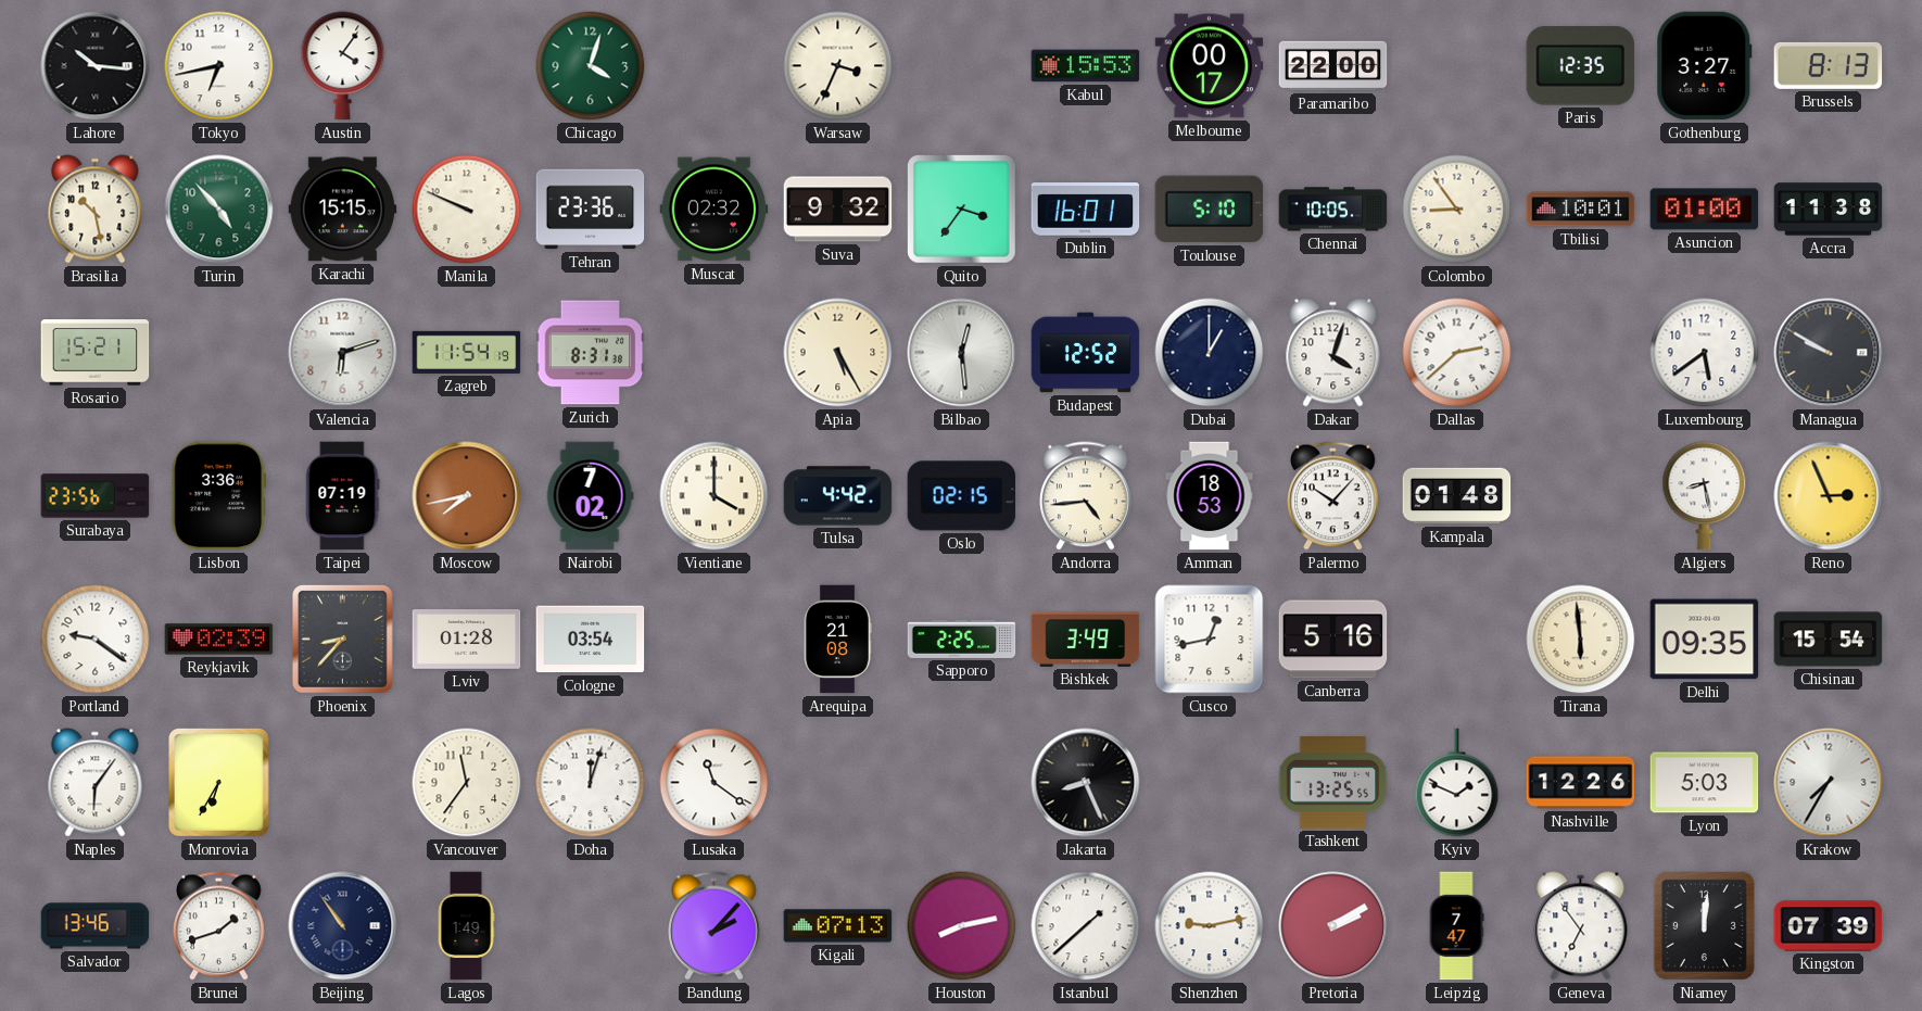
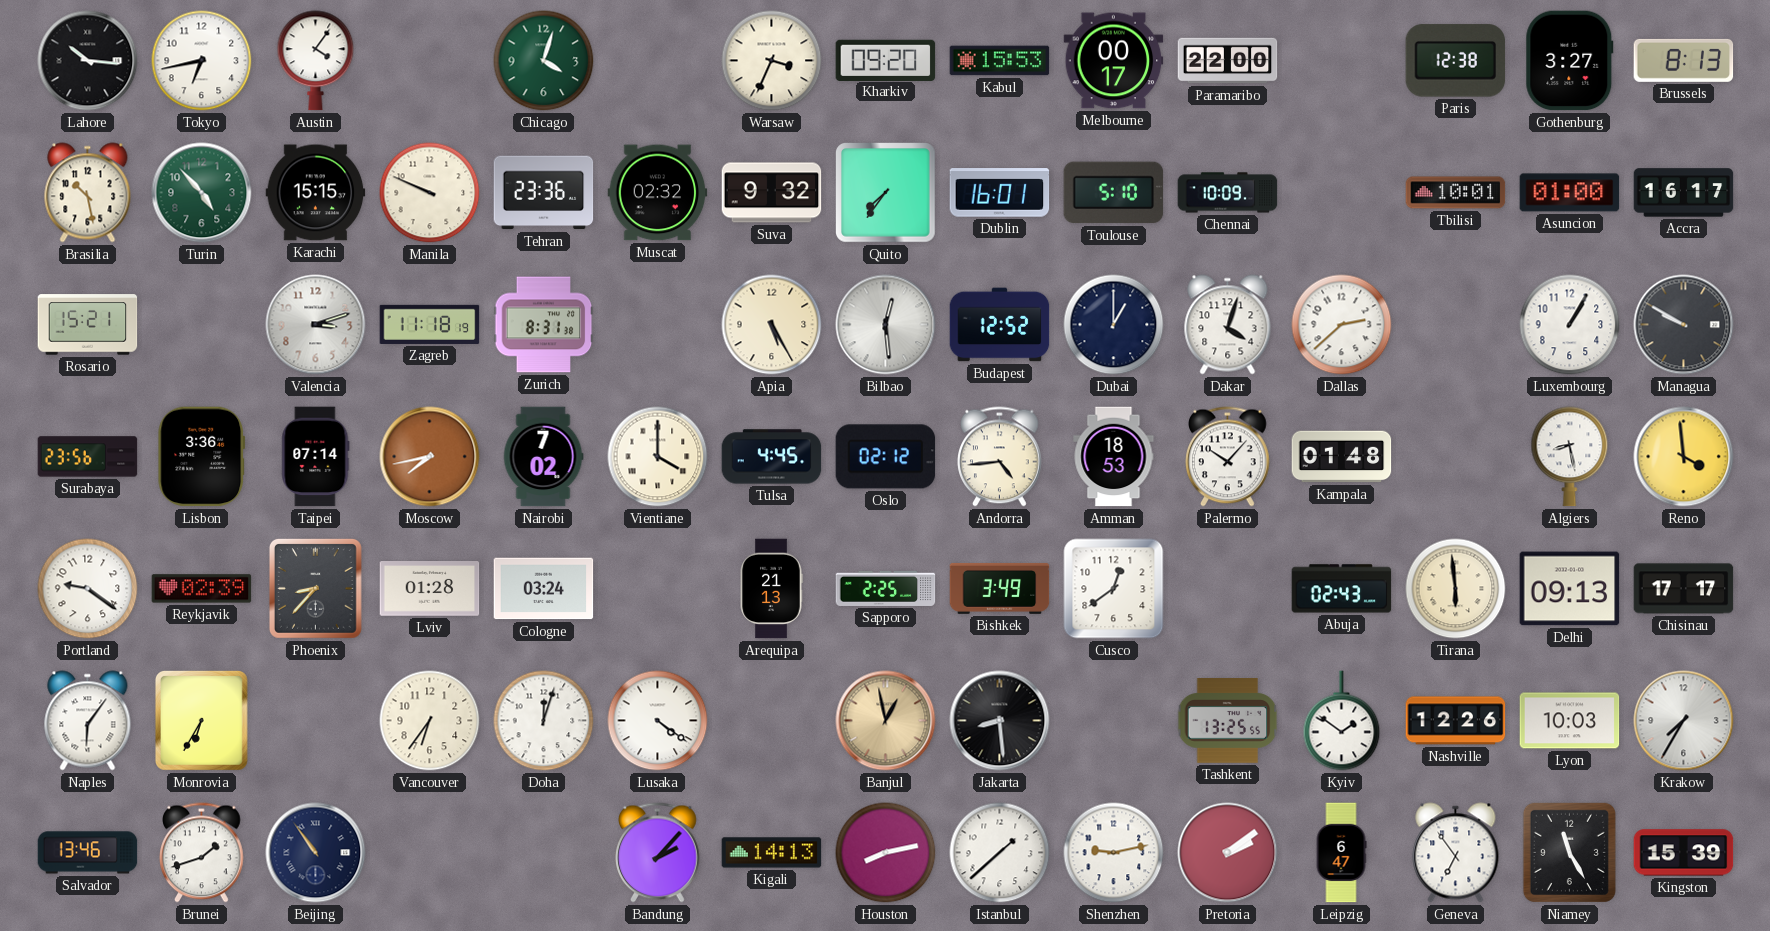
Kharkiv: none -> 09:20
Paris: 12:35 -> 12:38
Quito: 3:36 -> 7:36
Chennai: 10:05 -> 10:09
Colombo: 8:54 -> none
Accra: 11:38 -> 16:17
Valencia: 6:12 -> 3:12
Zagreb: 11:54 -> 11:18
Luxembourg: 5:39 -> 1:05
Taipei: 07:19 -> 07:14
Tulsa: 4:42 -> 4:45
Oslo: 02:15 -> 02:12
Reno: 2:56 -> 3:59
Cologne: 03:54 -> 03:24
Arequipa: 21:08 -> 21:13
Cusco: 12:43 -> 12:39
Canberra: 5:16 -> none
Abuja: none -> 02:43
Delhi: 09:35 -> 09:13
Chisinau: 15:54 -> 17:17
Vancouver: 11:36 -> 6:36
Lusaka: 11:21 -> 4:21
Banjul: none -> 12:58
Jakarta: 8:26 -> 8:29
Kyiv: 1:49 -> 1:51
Lyon: 5:03 -> 10:03
Lagos: 1:49 -> none
Kigali: 07:13 -> 14:13
Pretoria: 2:10 -> 2:09
Leipzig: 7:47 -> 6:47
Niamey: 12:01 -> 11:25
Kingston: 07:39 -> 15:39
